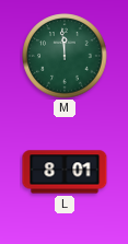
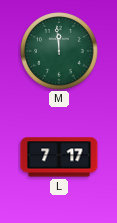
L: 8:01 -> 7:17
